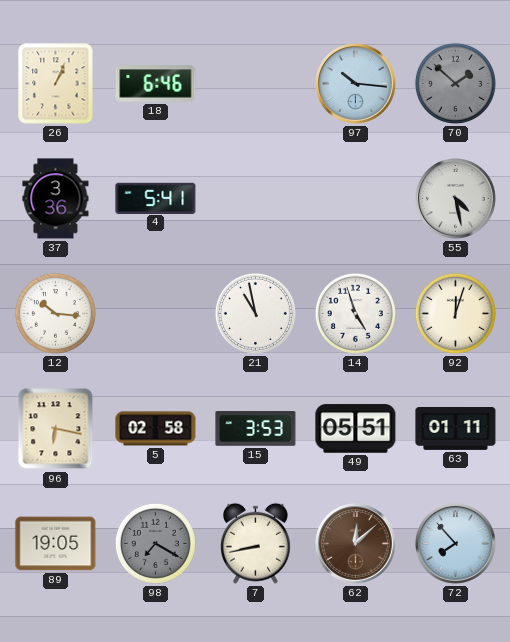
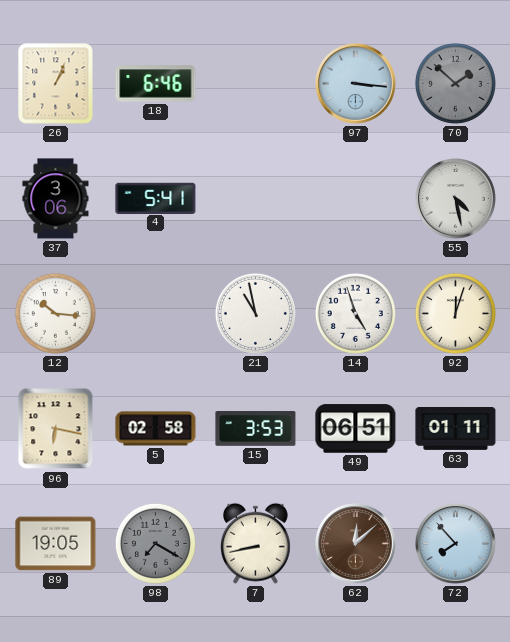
97: 10:16 -> 3:16
37: 3:36 -> 3:06
49: 05:51 -> 06:51
